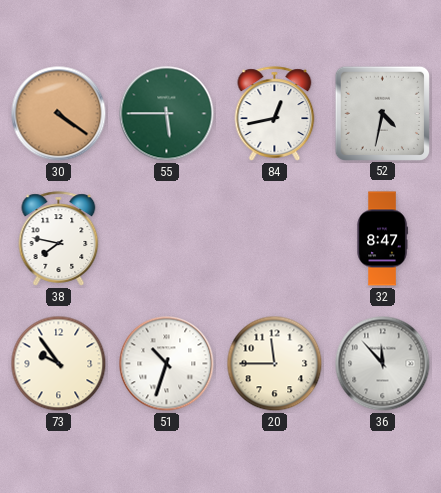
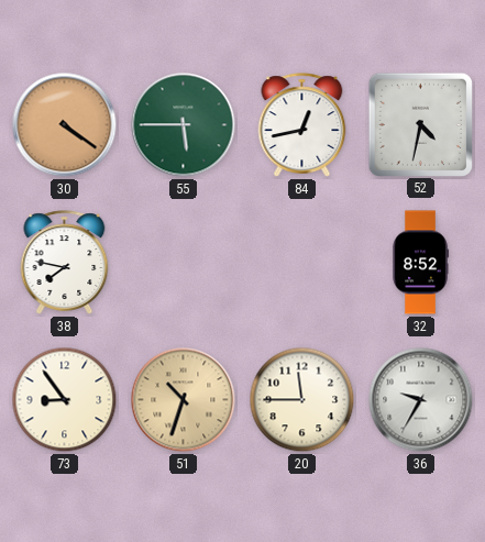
32: 8:47 -> 8:52
73: 9:54 -> 8:54
51 dial: white -> champagne
36: 11:53 -> 9:35
